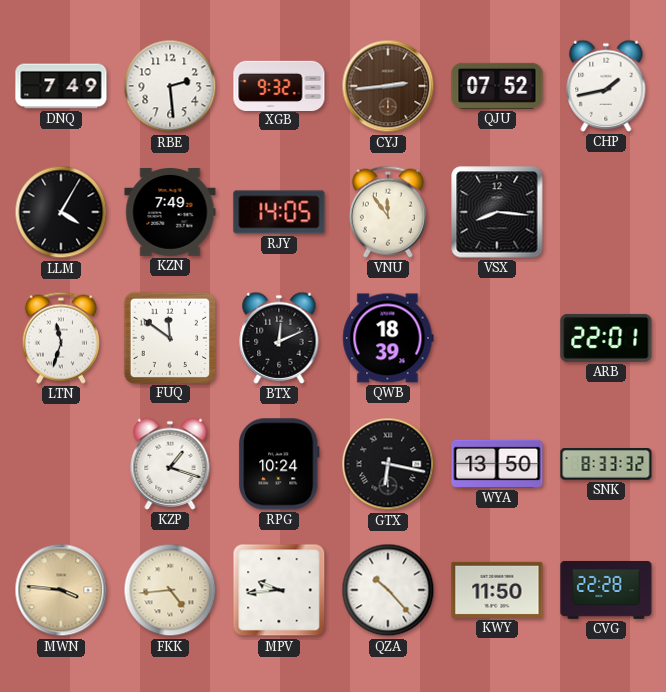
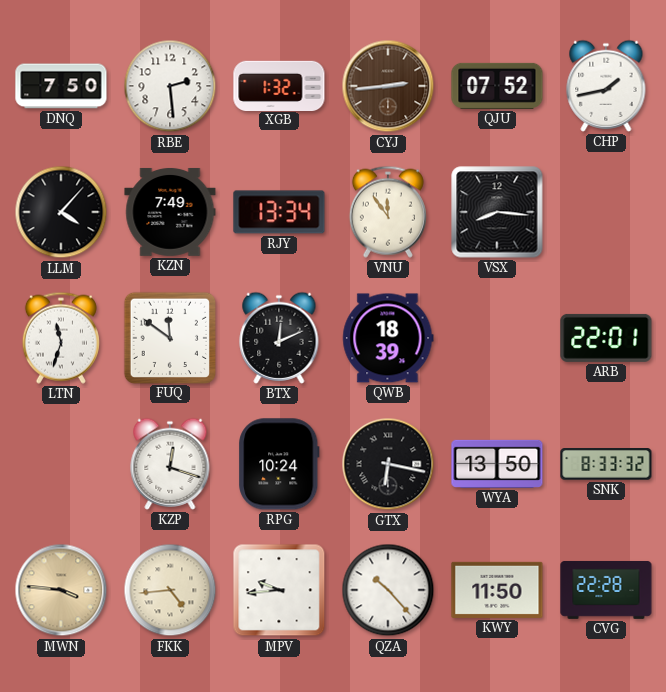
DNQ: 7:49 -> 7:50
XGB: 9:32 -> 1:32
LLM: 4:05 -> 4:07
RJY: 14:05 -> 13:34
KZP: 1:18 -> 12:18
